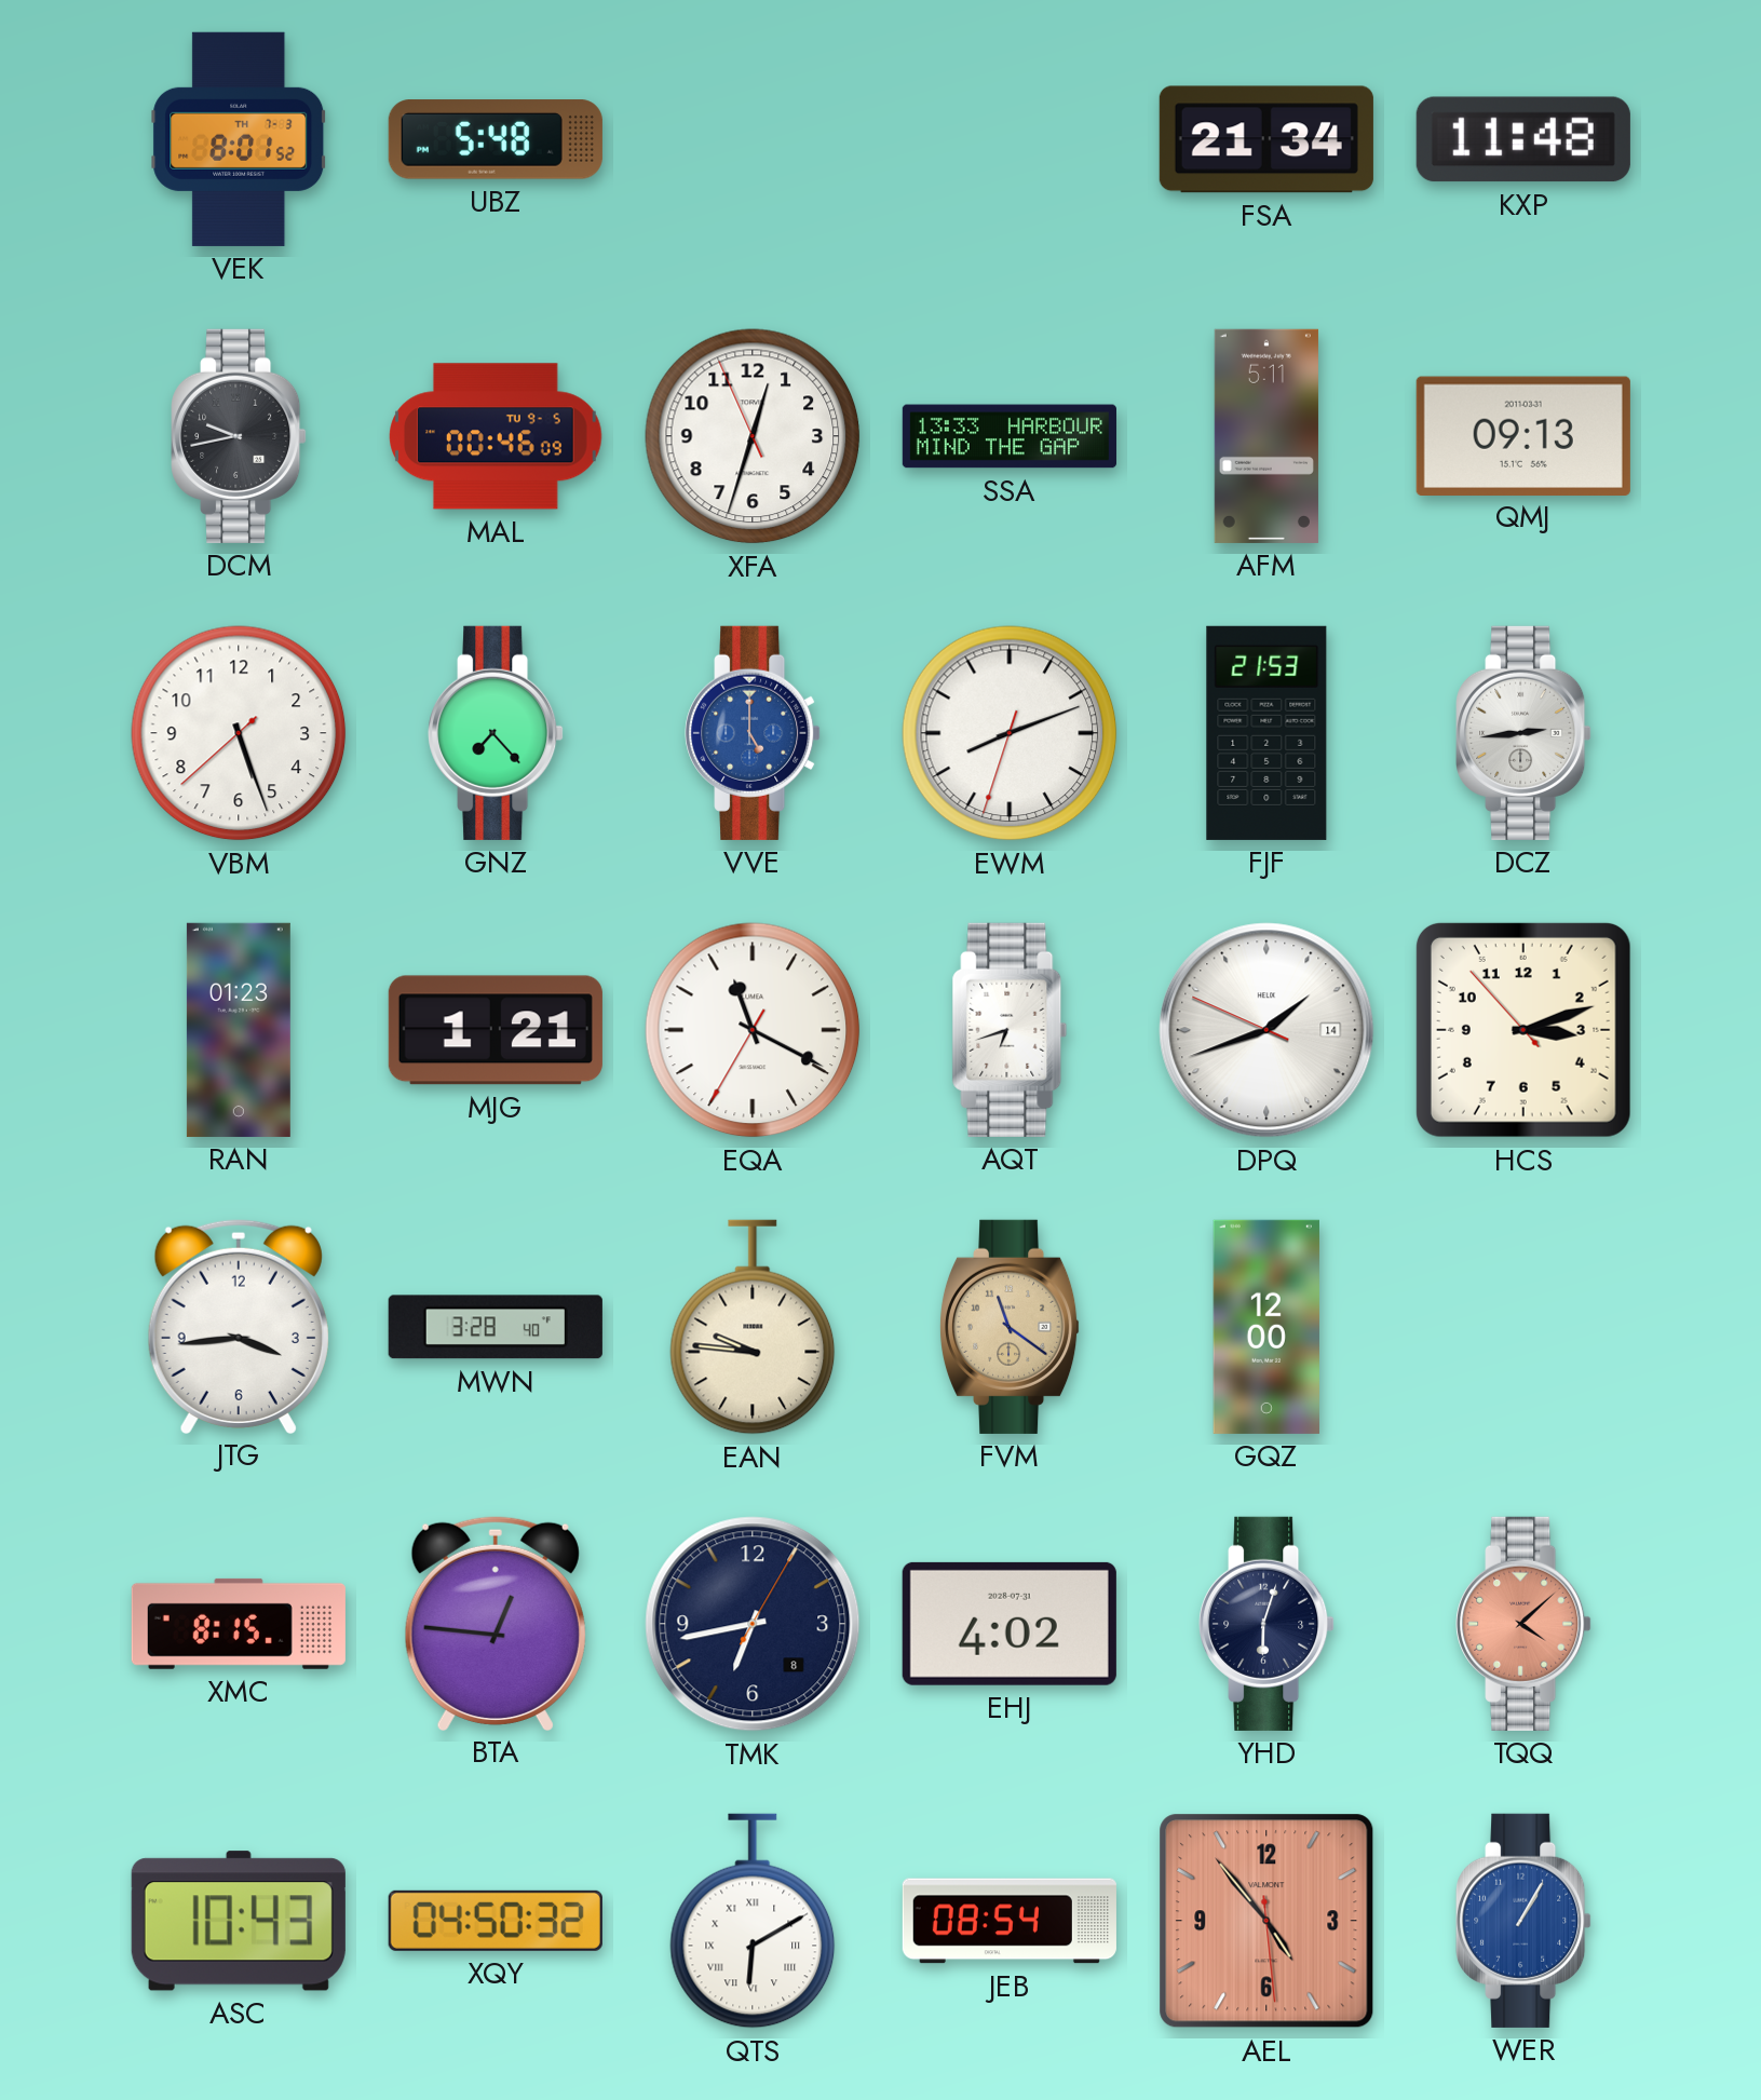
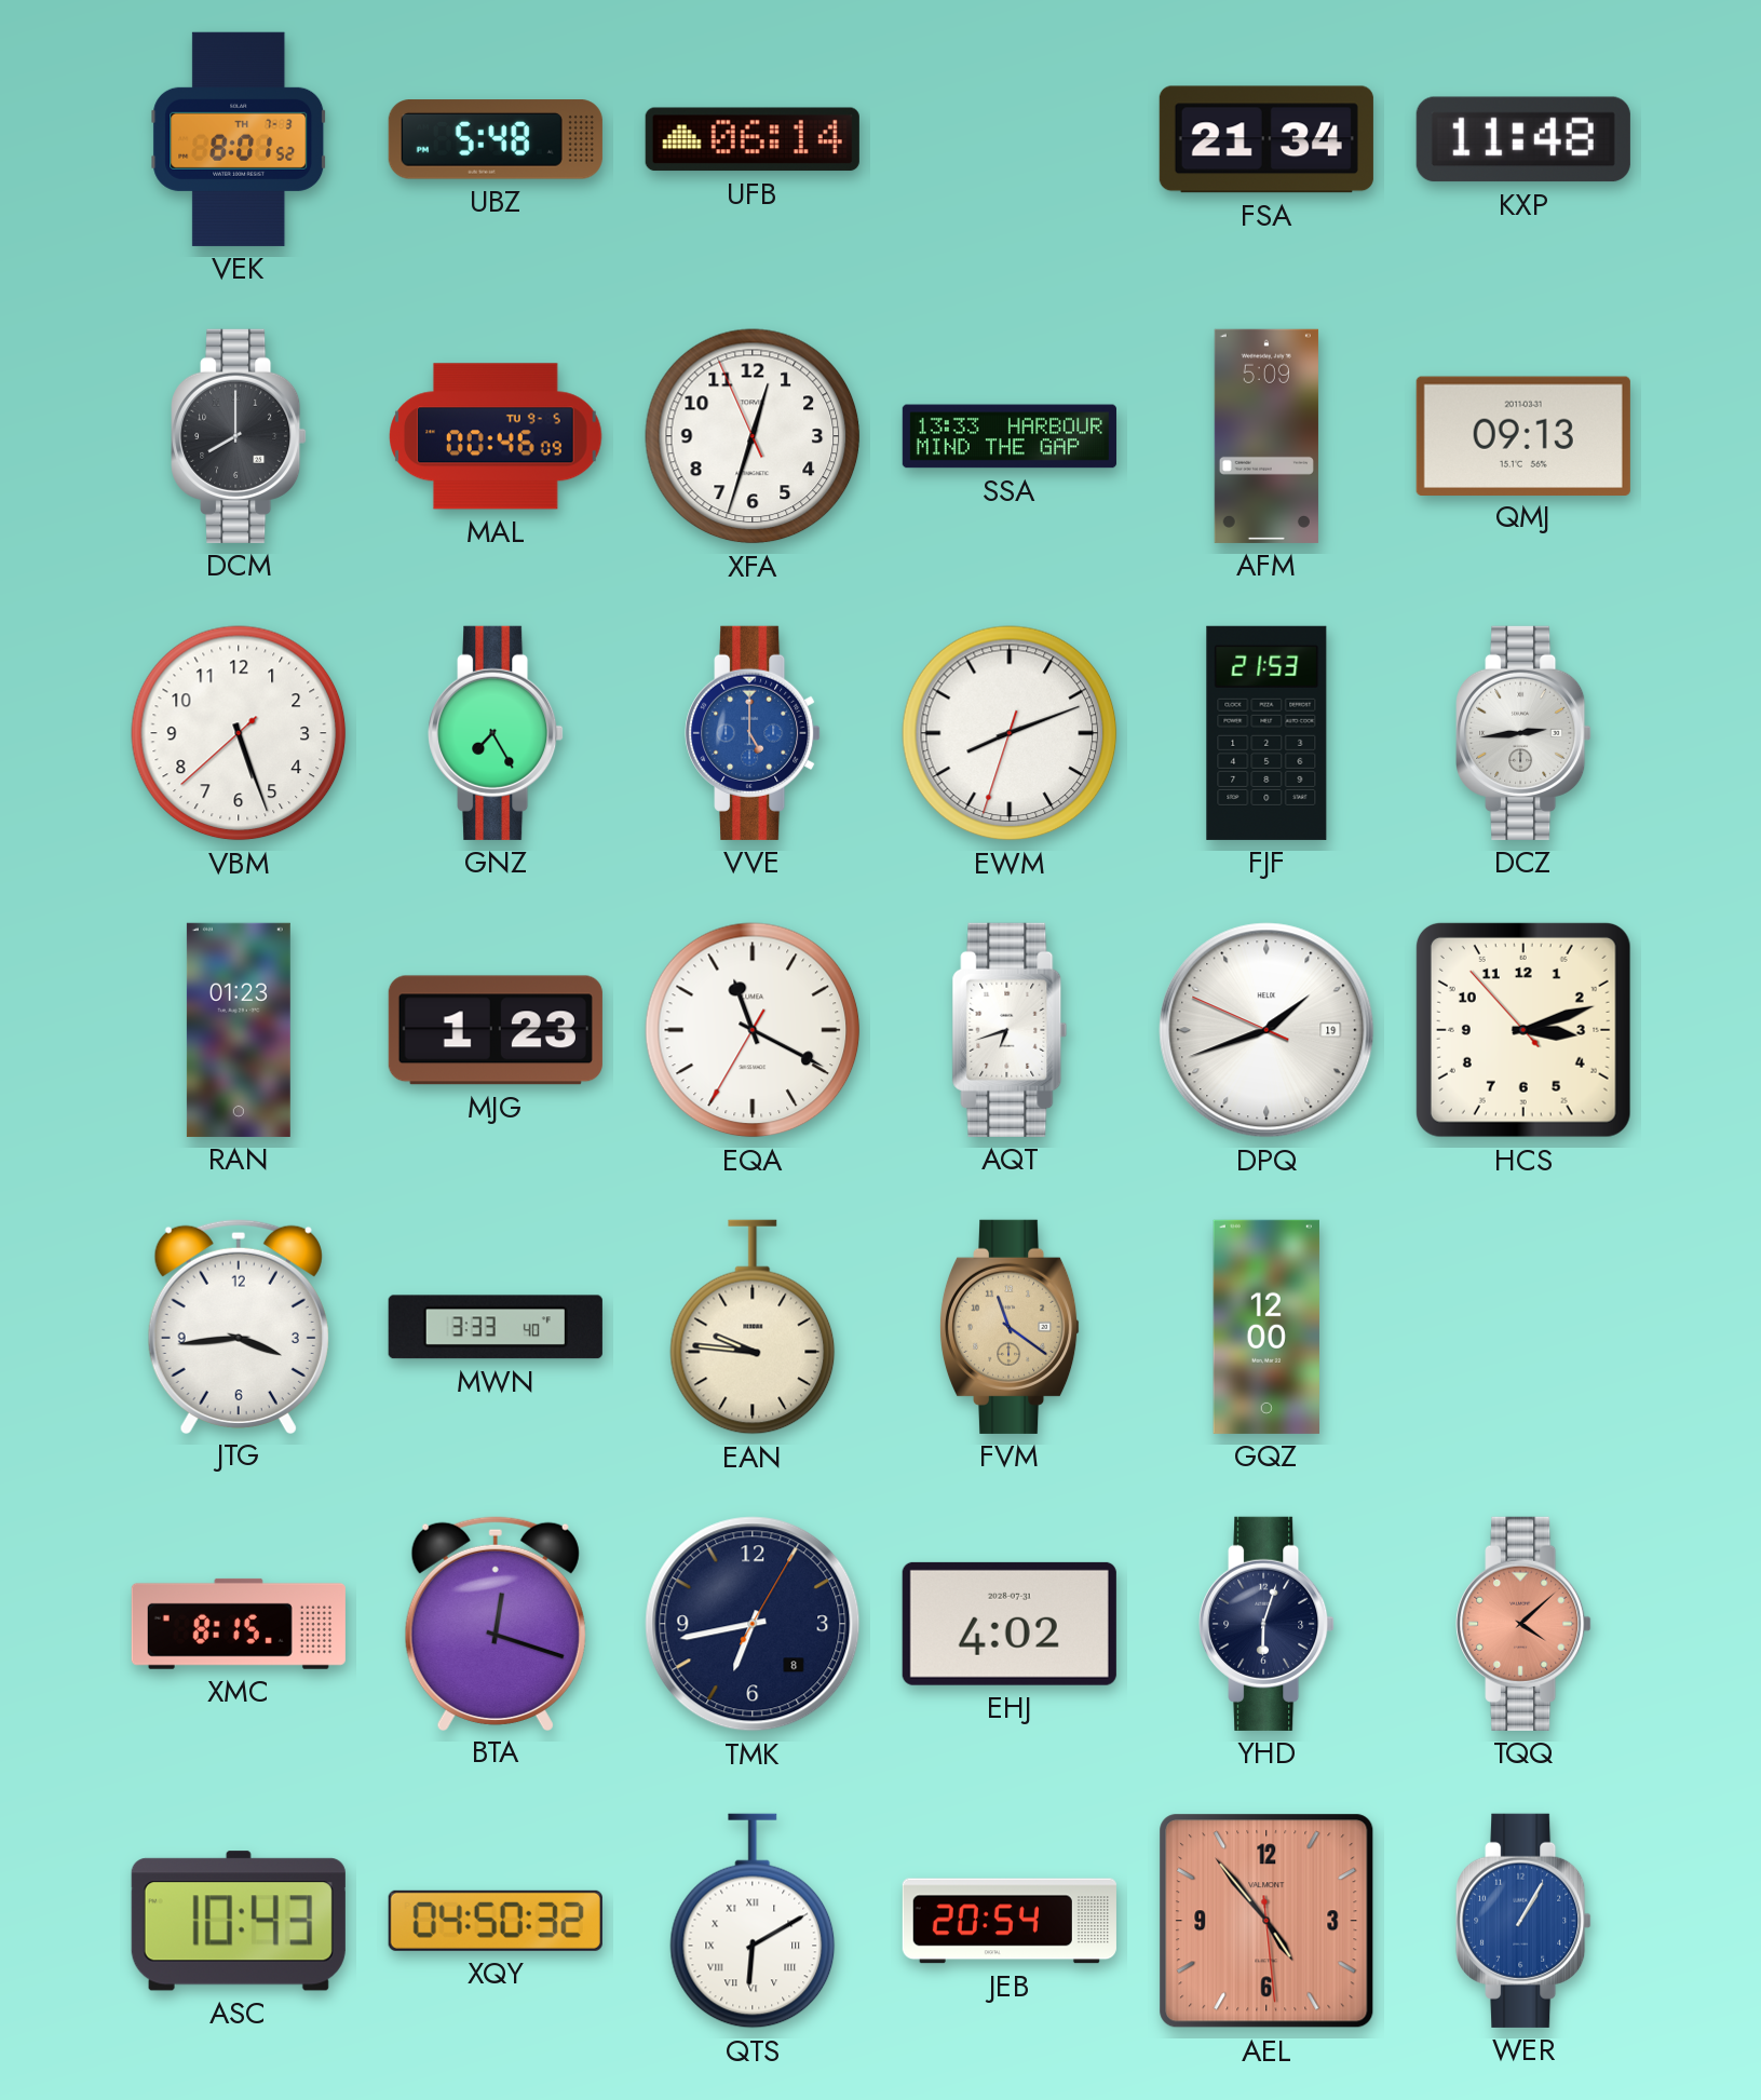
UFB: none -> 06:14
DCM: 9:43 -> 8:00
AFM: 5:11 -> 5:09
GNZ: 7:23 -> 7:25
MJG: 1:21 -> 1:23
DPQ date: 14 -> 19
MWN: 3:28 -> 3:33
BTA: 12:46 -> 12:18
JEB: 08:54 -> 20:54
